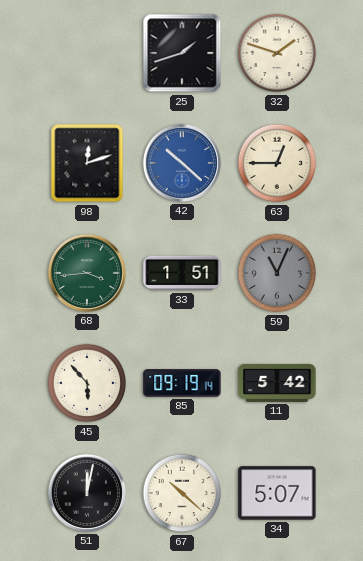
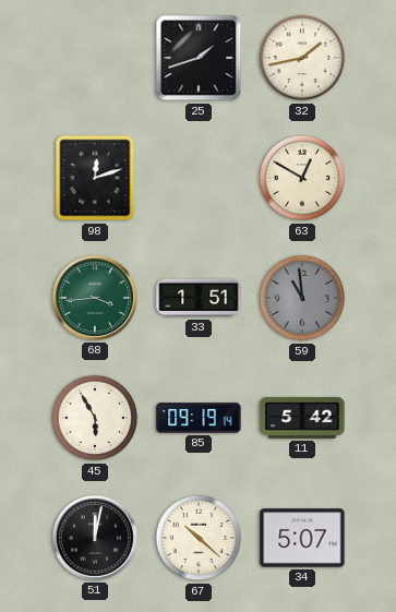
32: 1:48 -> 1:43
42: 10:22 -> none
63: 12:45 -> 12:50
59: 11:04 -> 10:59
45: 5:53 -> 5:55
